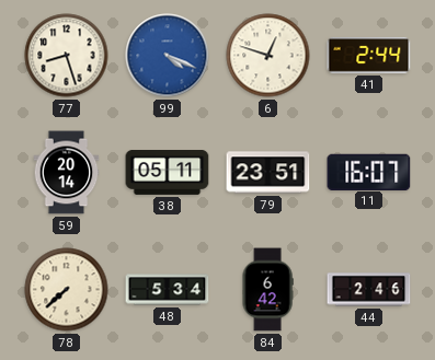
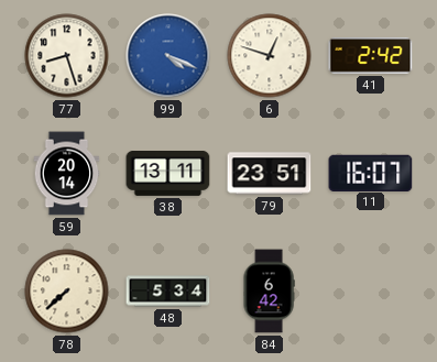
41: 2:44 -> 2:42
38: 05:11 -> 13:11
44: 2:46 -> none
